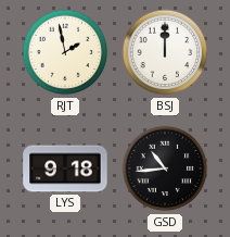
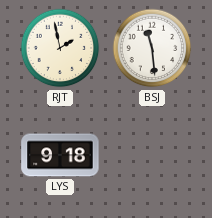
BSJ: 12:00 -> 11:29
GSD: 10:44 -> none
